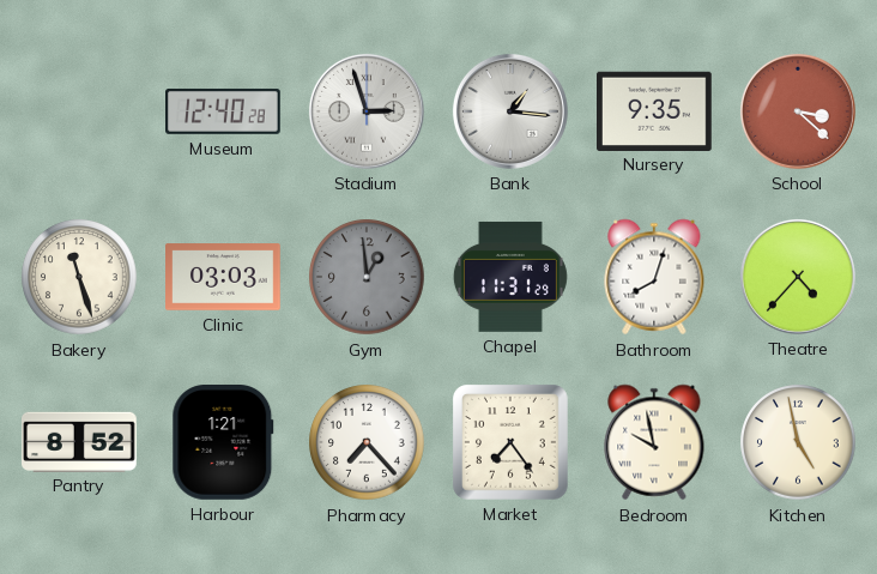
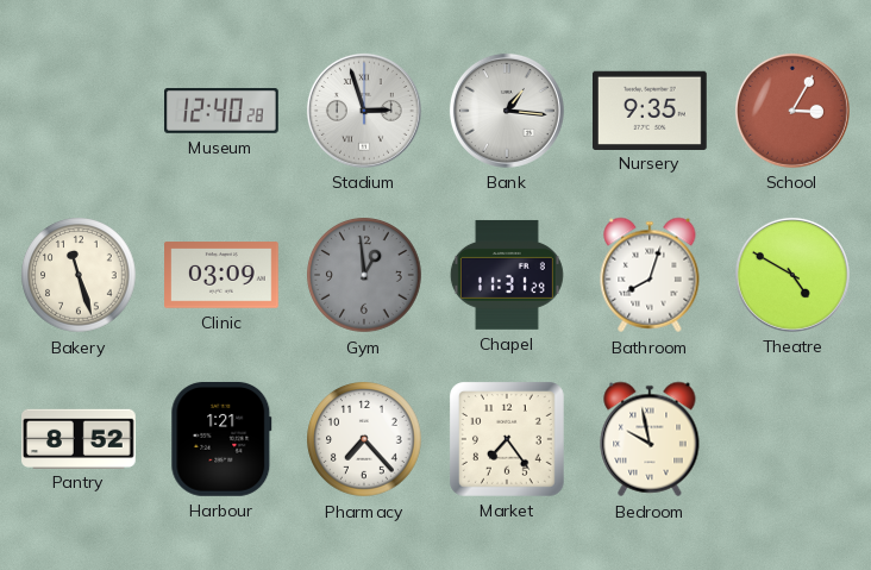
School: 3:22 -> 3:05
Clinic: 03:03 -> 03:09
Theatre: 4:37 -> 4:50
Kitchen: 4:58 -> none
